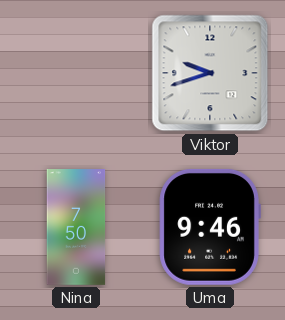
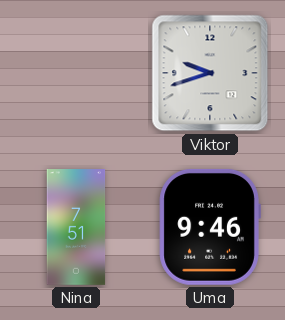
Nina: 7:50 -> 7:51
